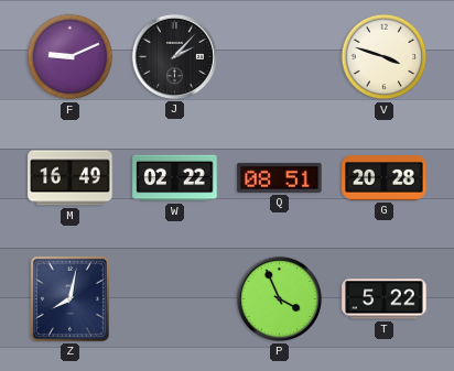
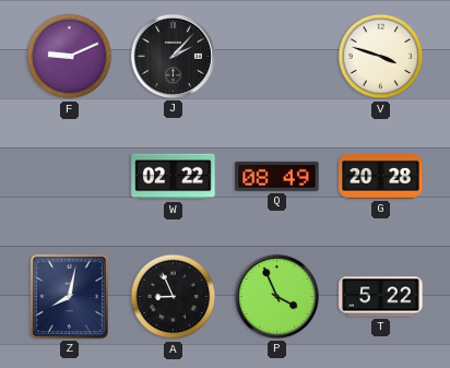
M: 16:49 -> none
Q: 08:51 -> 08:49
A: none -> 8:56
